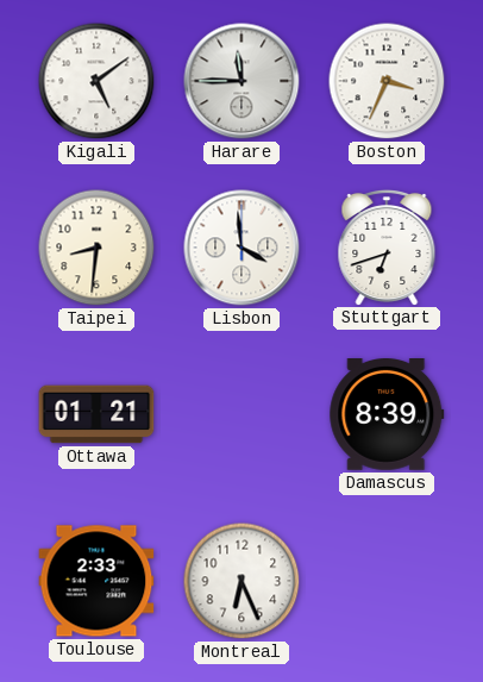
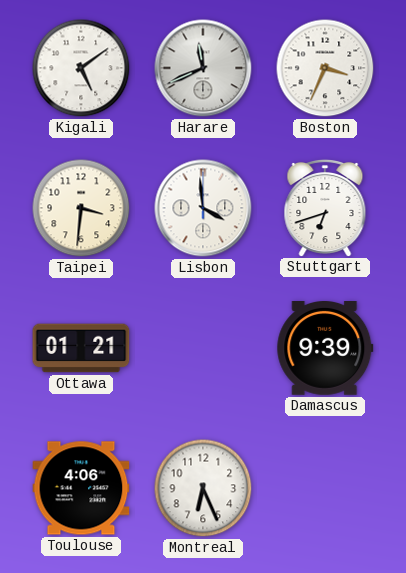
Harare: 11:45 -> 11:41
Taipei: 8:31 -> 3:31
Damascus: 8:39 -> 9:39
Toulouse: 2:33 -> 4:06
